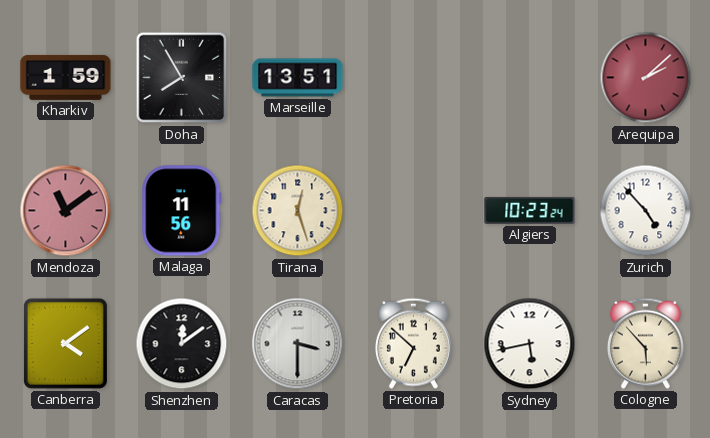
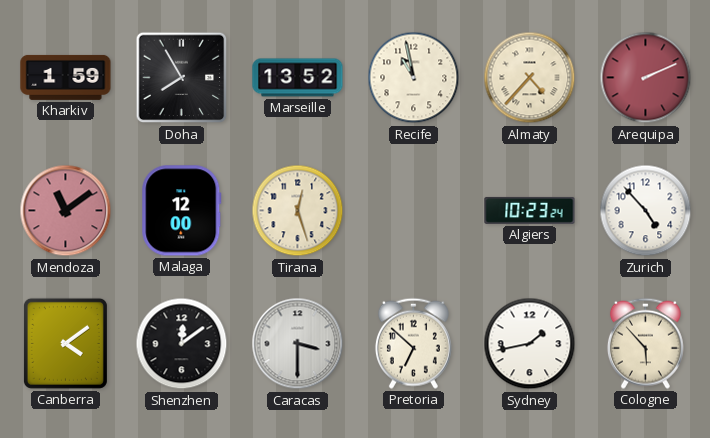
Marseille: 13:51 -> 13:52
Recife: none -> 10:58
Almaty: none -> 4:37
Arequipa: 2:08 -> 2:11
Malaga: 11:56 -> 12:00
Sydney: 5:43 -> 1:43
